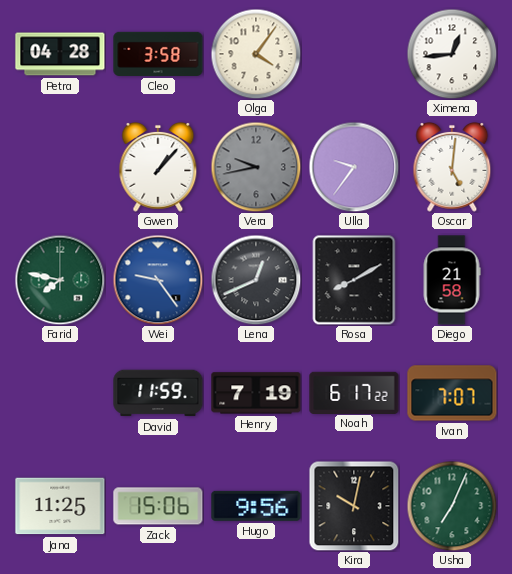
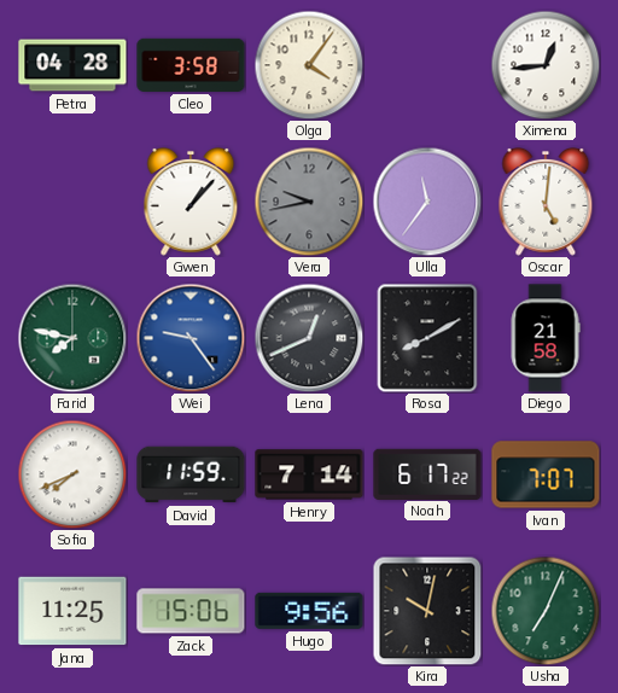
Ulla: 9:36 -> 11:36
Sofia: none -> 7:41
Henry: 7:19 -> 7:14
